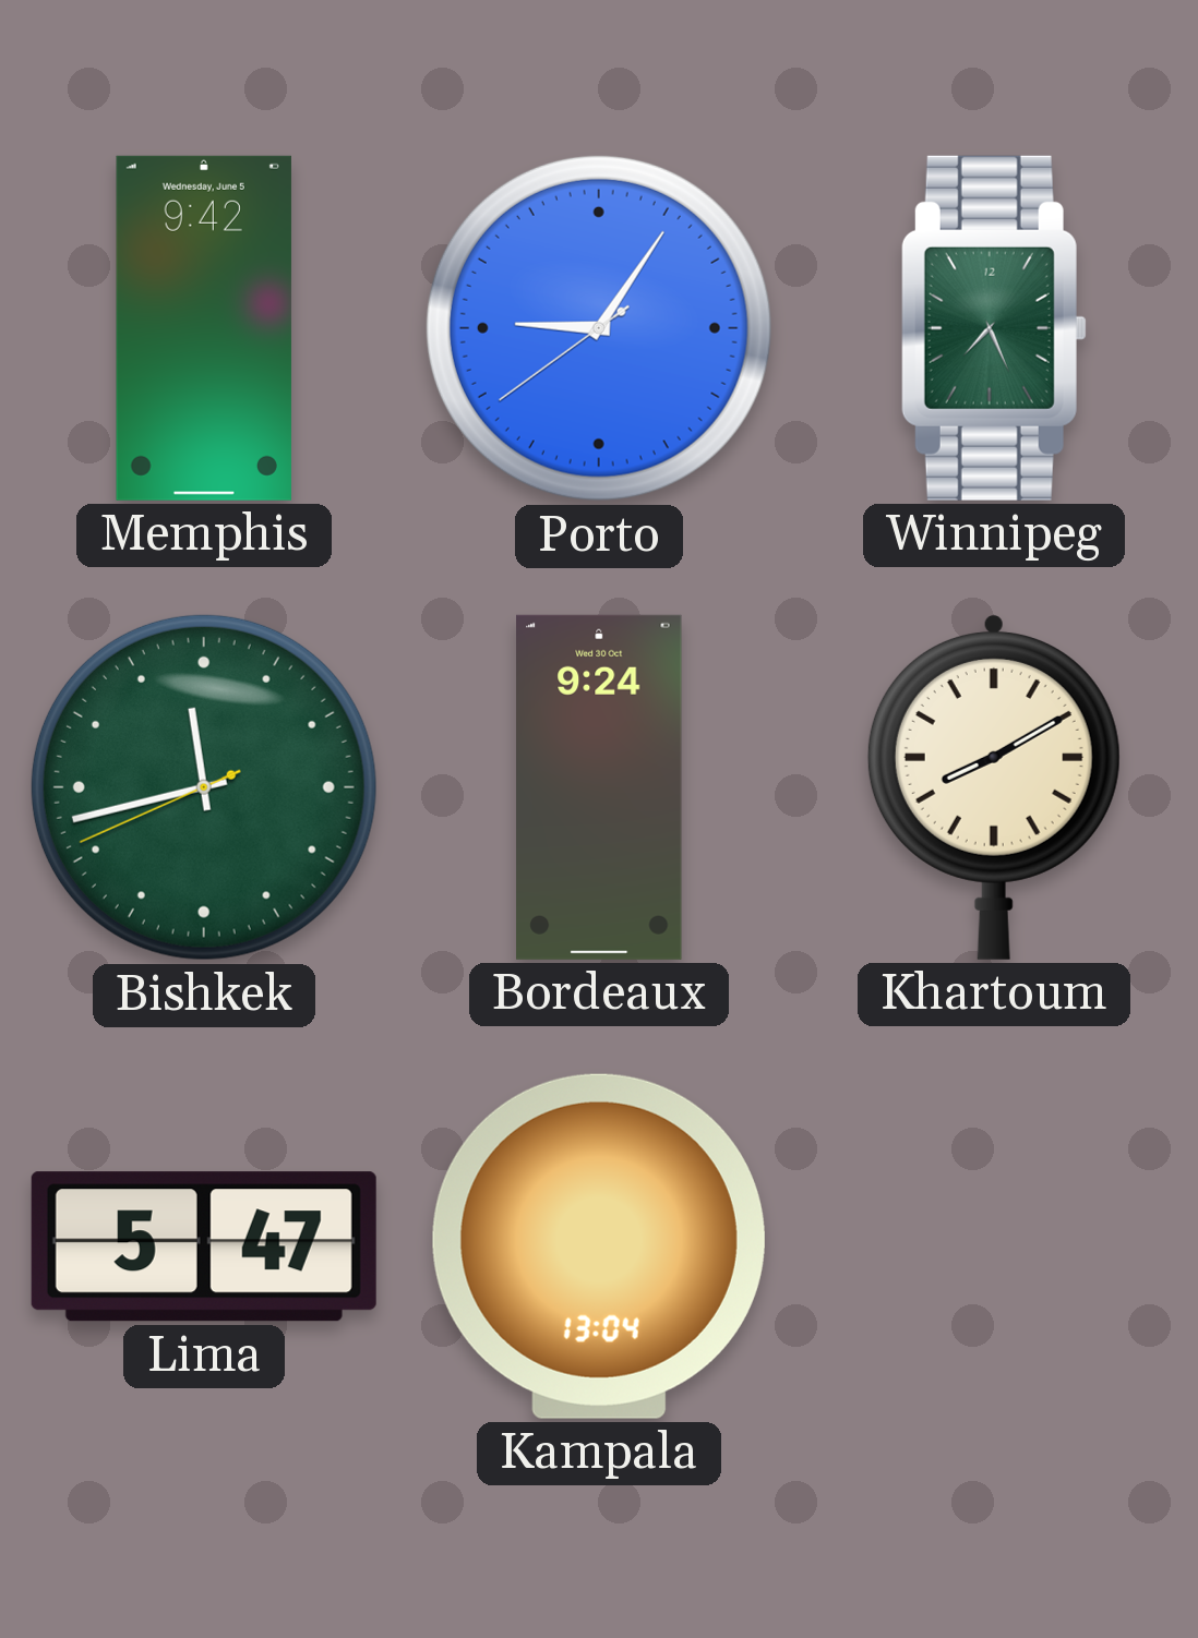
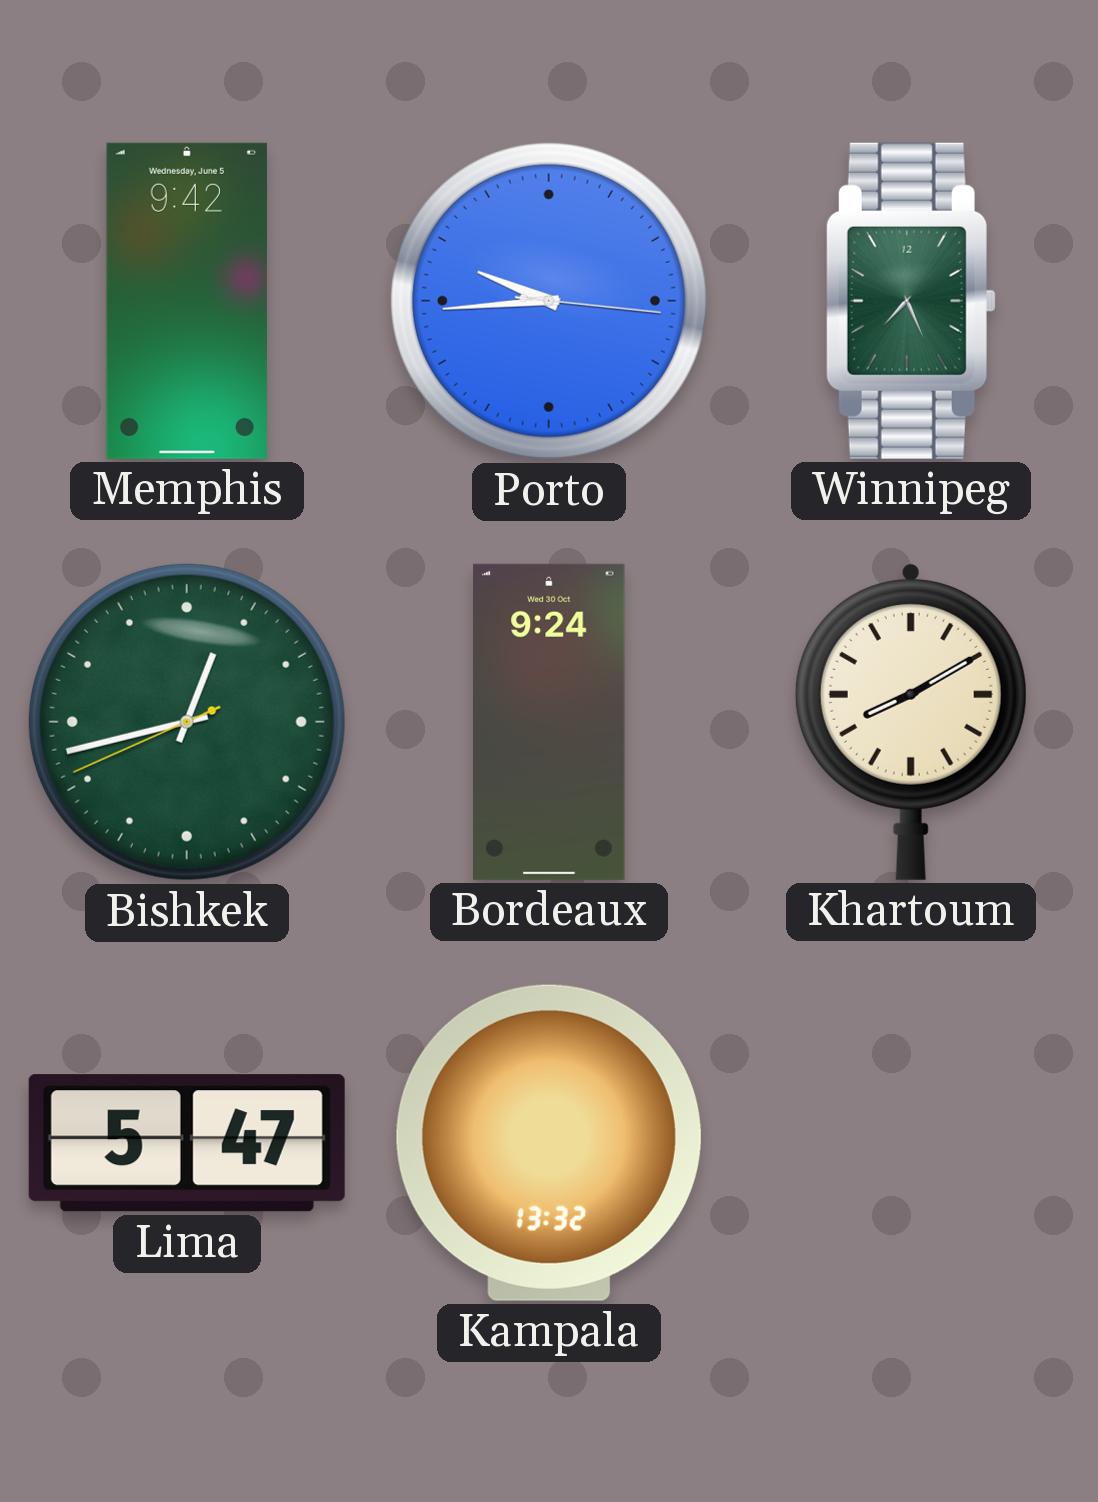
Porto: 9:05 -> 9:44
Bishkek: 11:42 -> 12:42
Kampala: 13:04 -> 13:32
